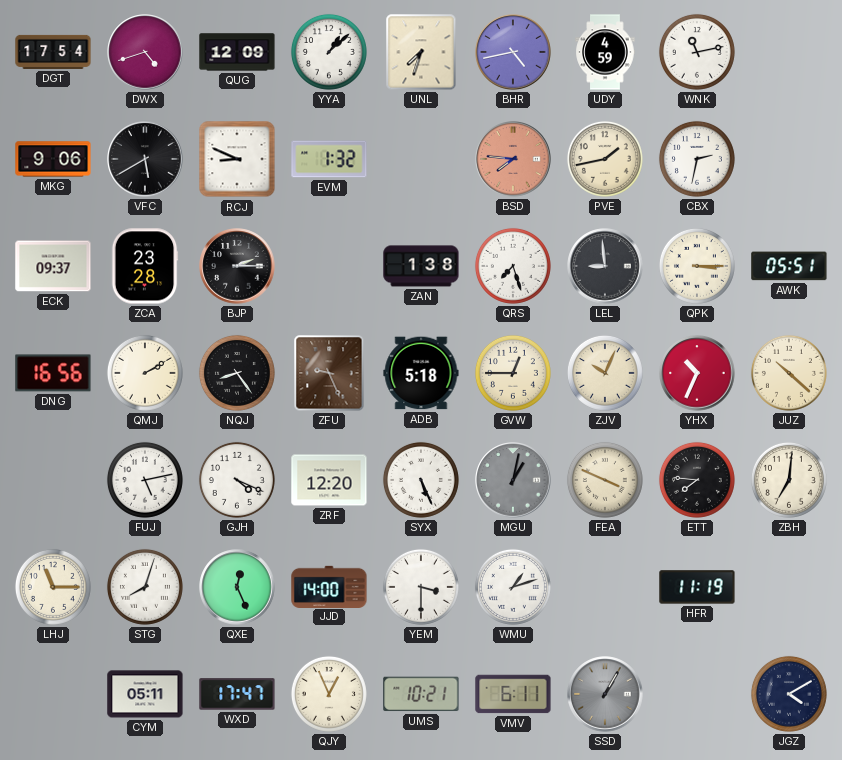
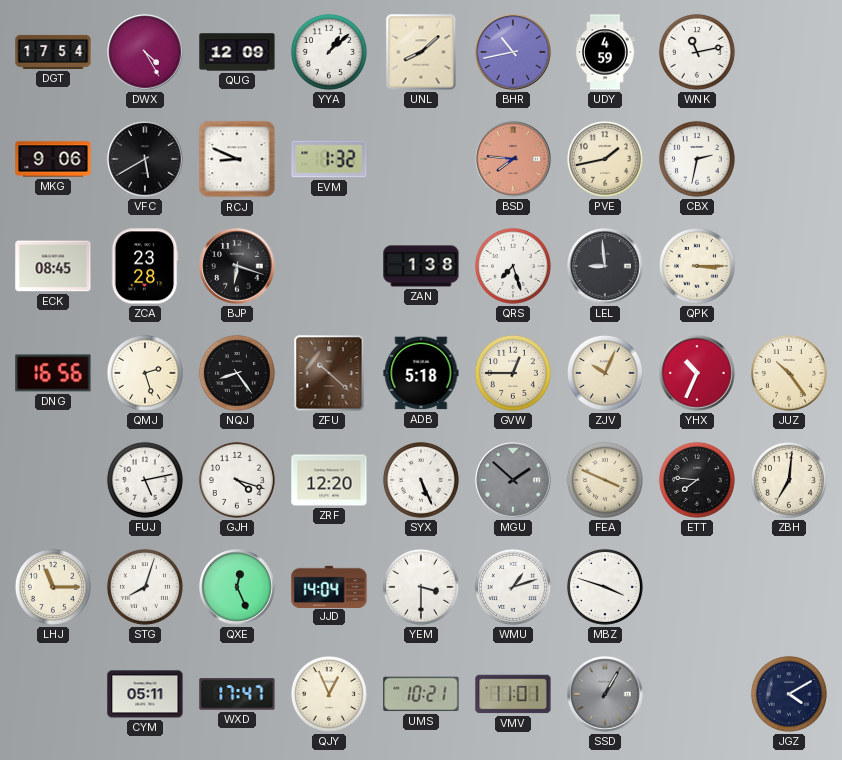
DWX: 4:42 -> 4:25
UNL: 7:33 -> 8:08
BHR: 4:43 -> 10:43
ECK: 09:37 -> 08:45
BJP: 2:15 -> 6:18
AWK: 05:51 -> none
QMJ: 2:10 -> 2:27
ZFU: 9:26 -> 10:22
JUZ: 10:22 -> 10:24
GJH: 4:19 -> 4:18
MGU: 1:02 -> 1:52
JJD: 14:00 -> 14:04
MBZ: none -> 3:48
HFR: 11:19 -> none
VMV: 6:11 -> 11:01
